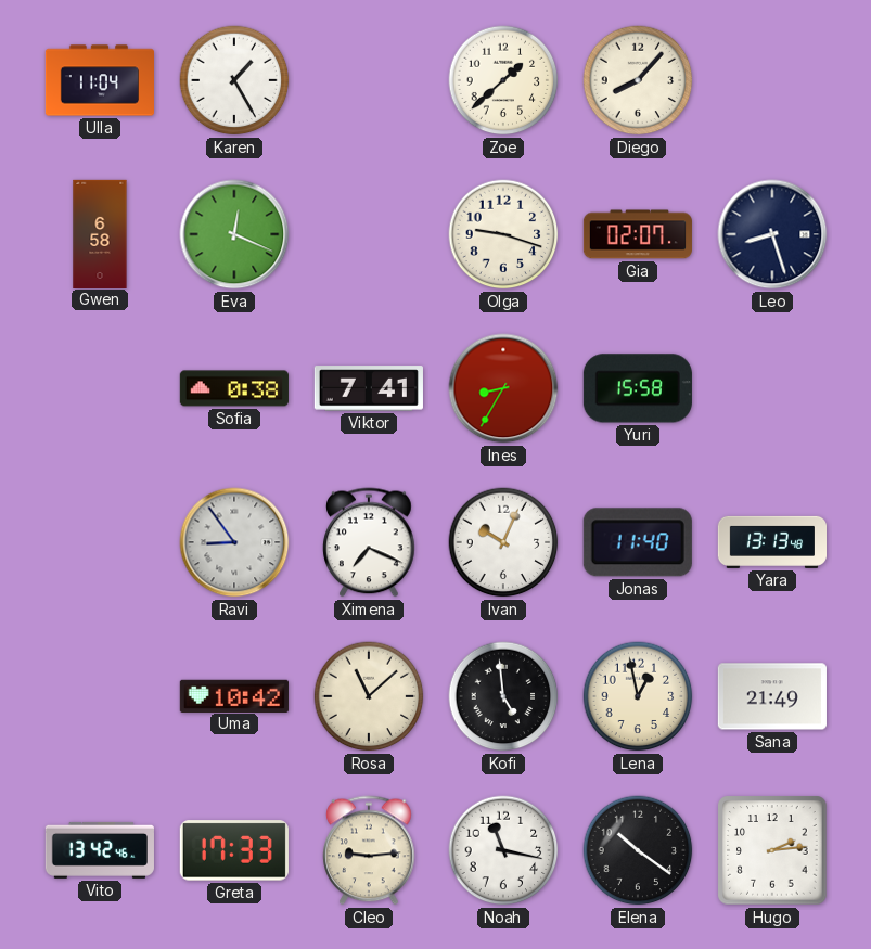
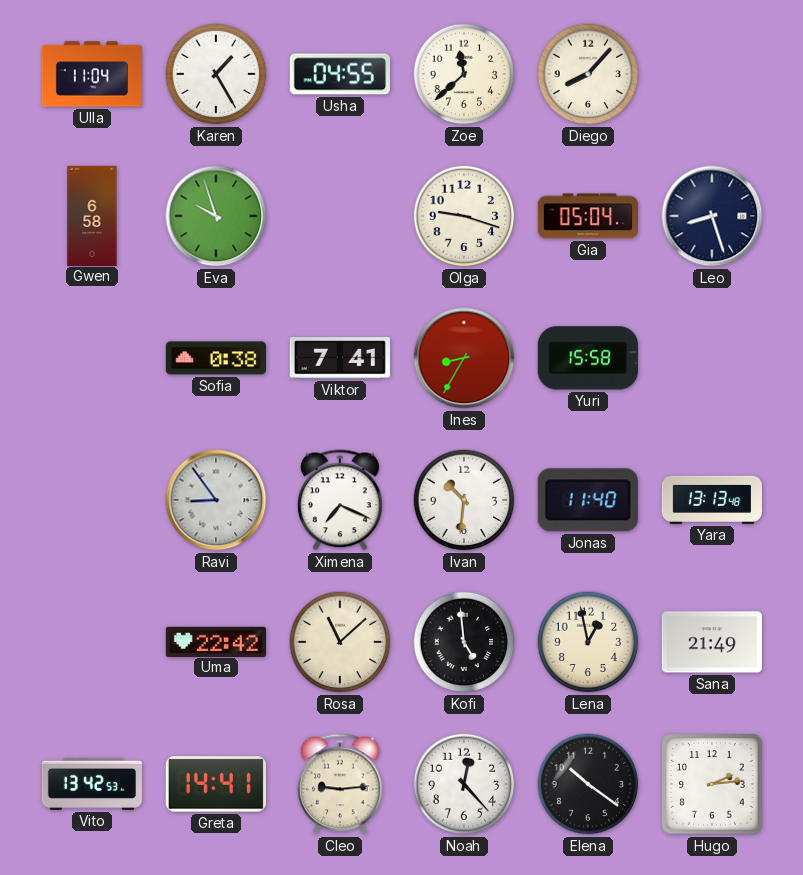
Usha: none -> 04:55
Zoe: 1:38 -> 11:38
Eva: 12:19 -> 9:57
Gia: 02:07 -> 05:04
Ivan: 10:04 -> 10:31
Uma: 10:42 -> 22:42
Vito: 13:42:46 -> 13:42:53
Greta: 17:33 -> 14:41
Noah: 11:17 -> 12:23
